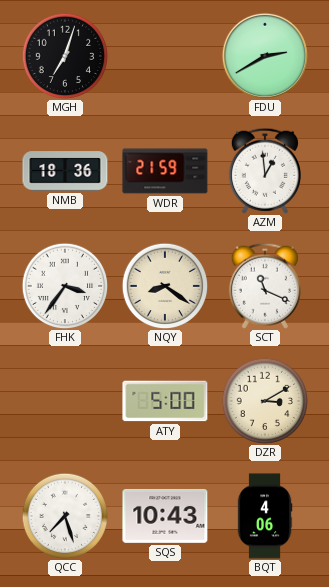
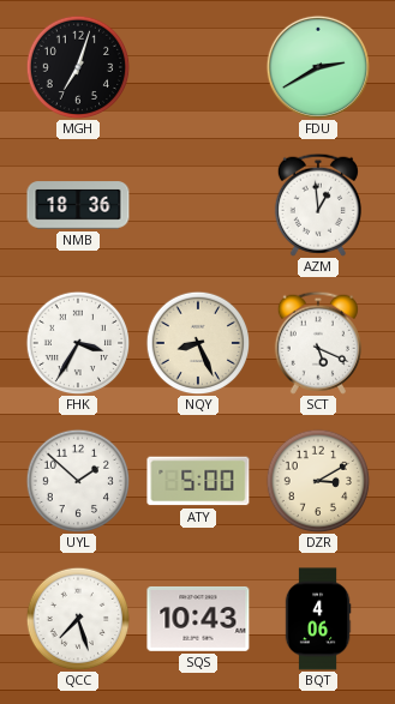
WDR: 21:59 -> none
FHK: 3:36 -> 3:35
NQY: 8:21 -> 8:26
SCT: 11:19 -> 5:19
UYL: none -> 1:52
